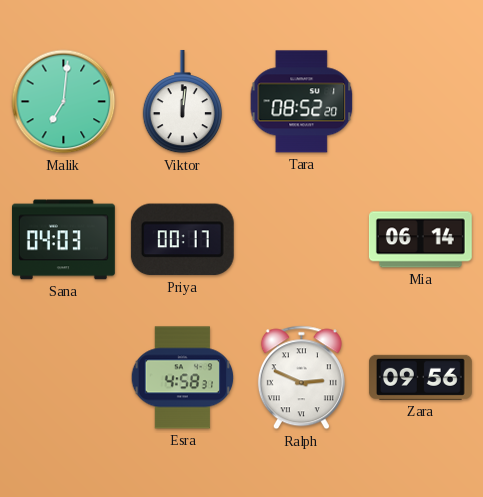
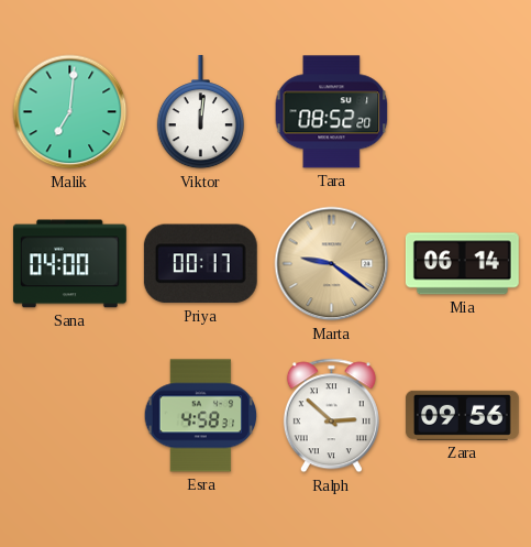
Sana: 04:03 -> 04:00
Marta: none -> 9:21
Ralph: 2:49 -> 2:52
